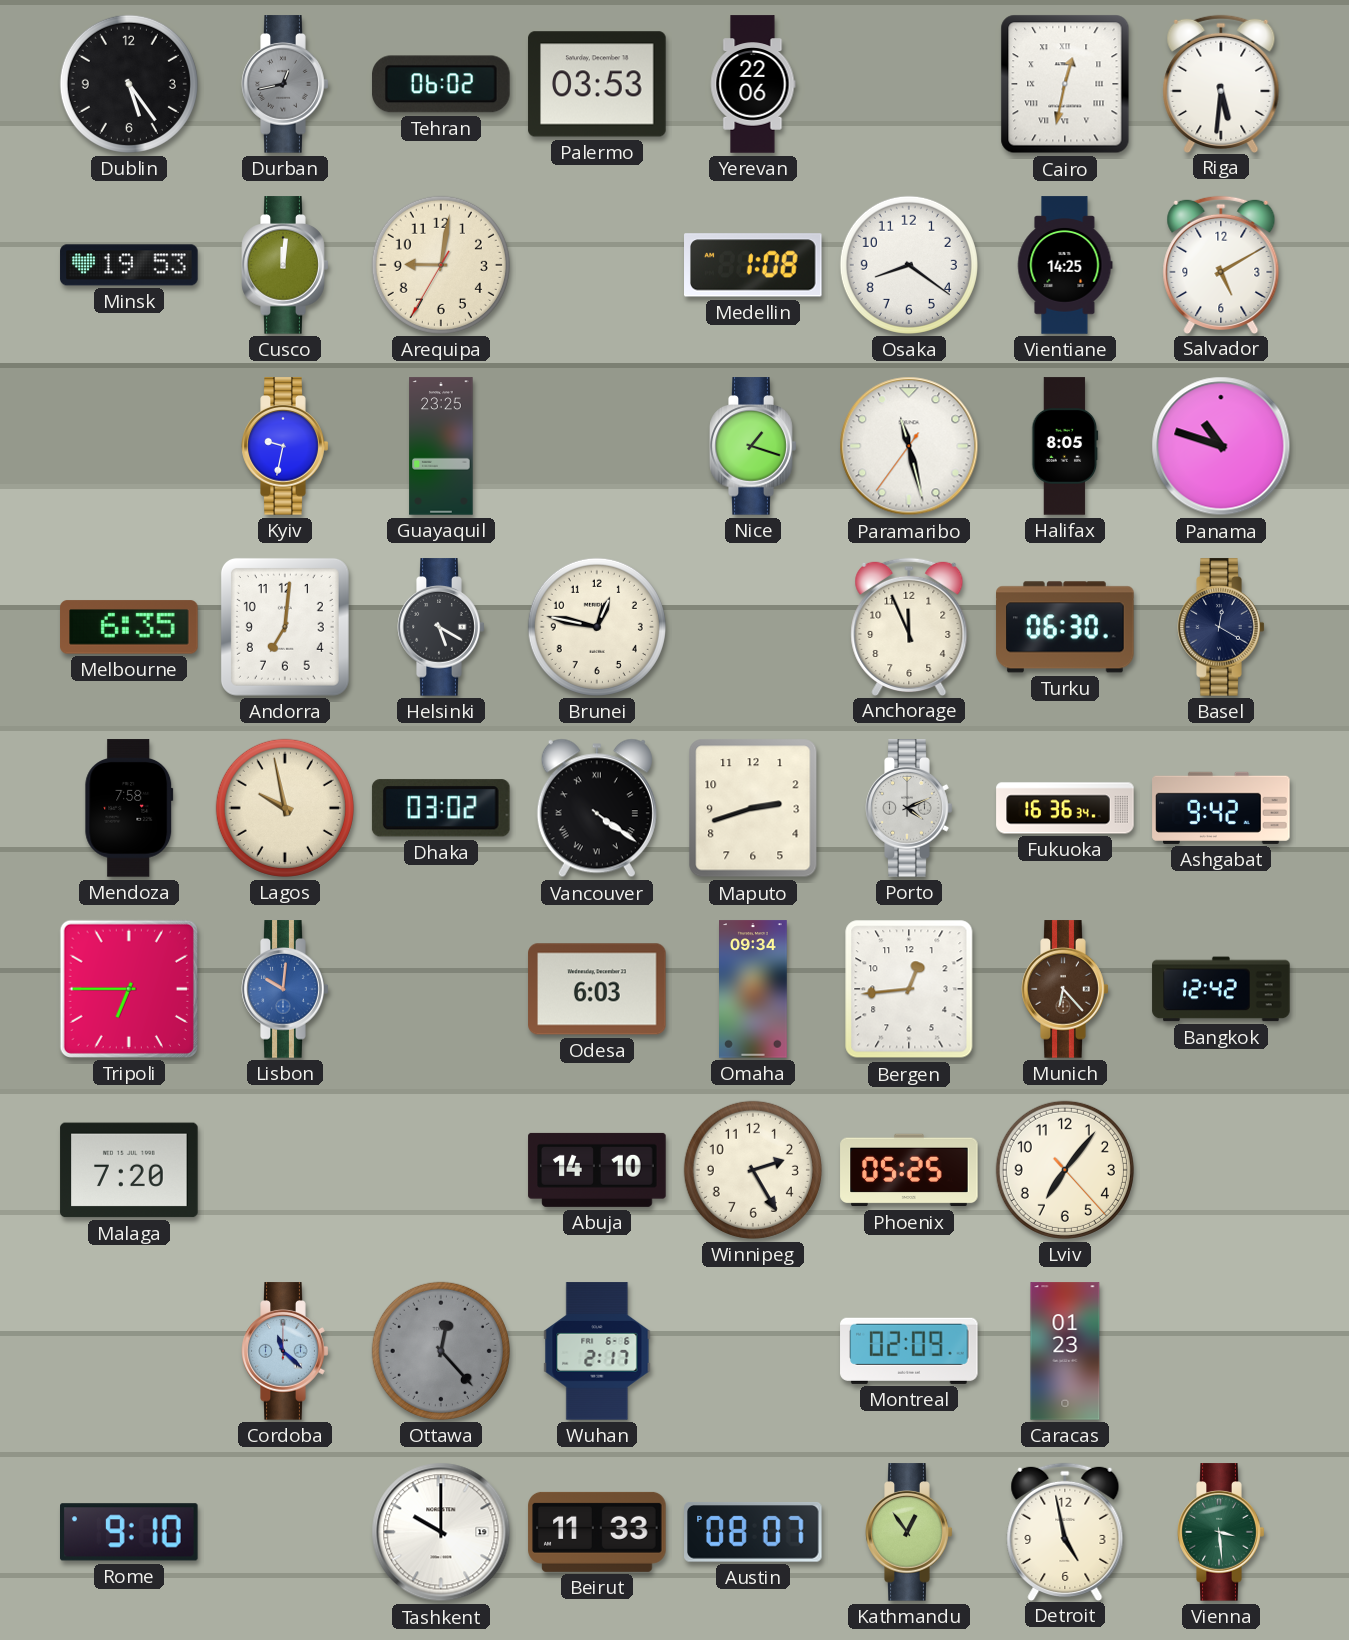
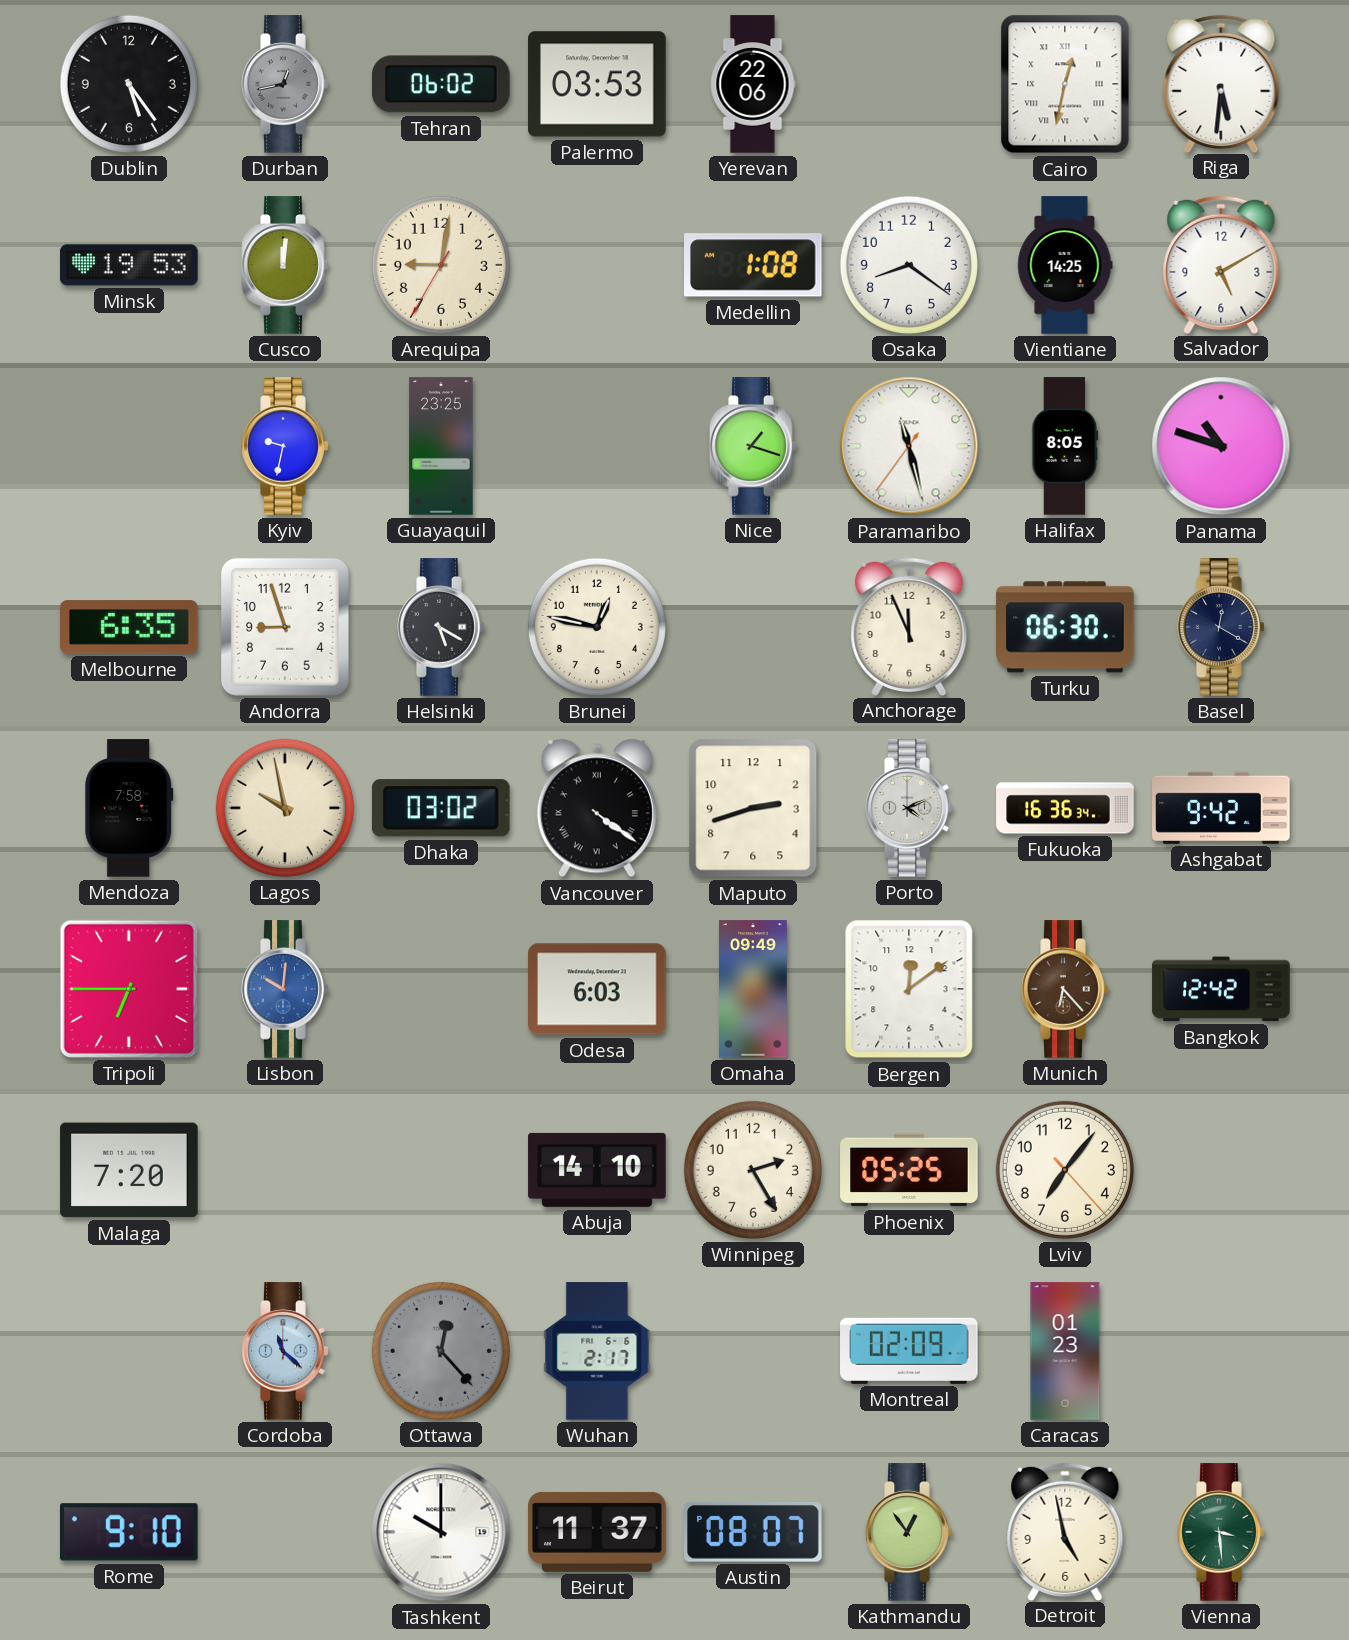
Andorra: 7:01 -> 8:57
Omaha: 09:34 -> 09:49
Bergen: 12:44 -> 12:09
Beirut: 11:33 -> 11:37
